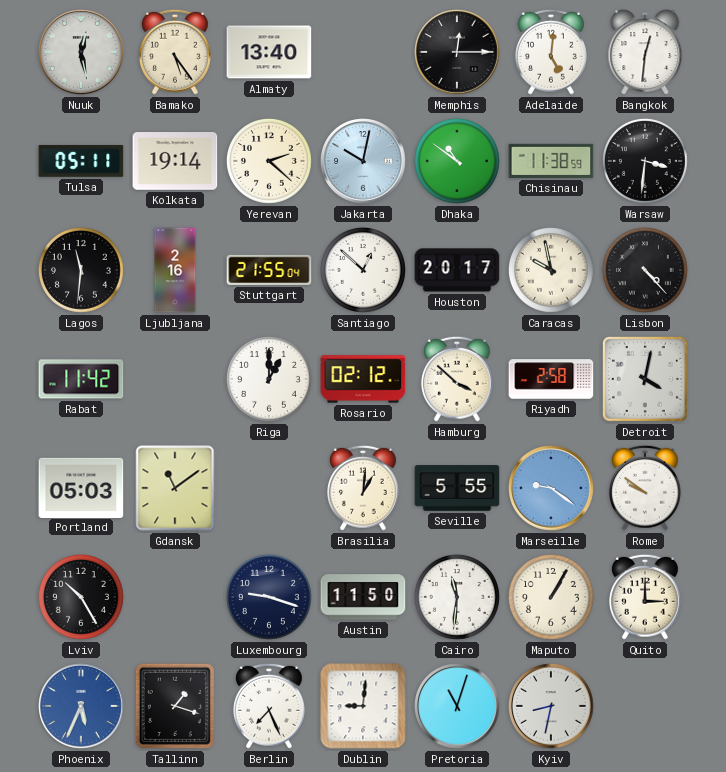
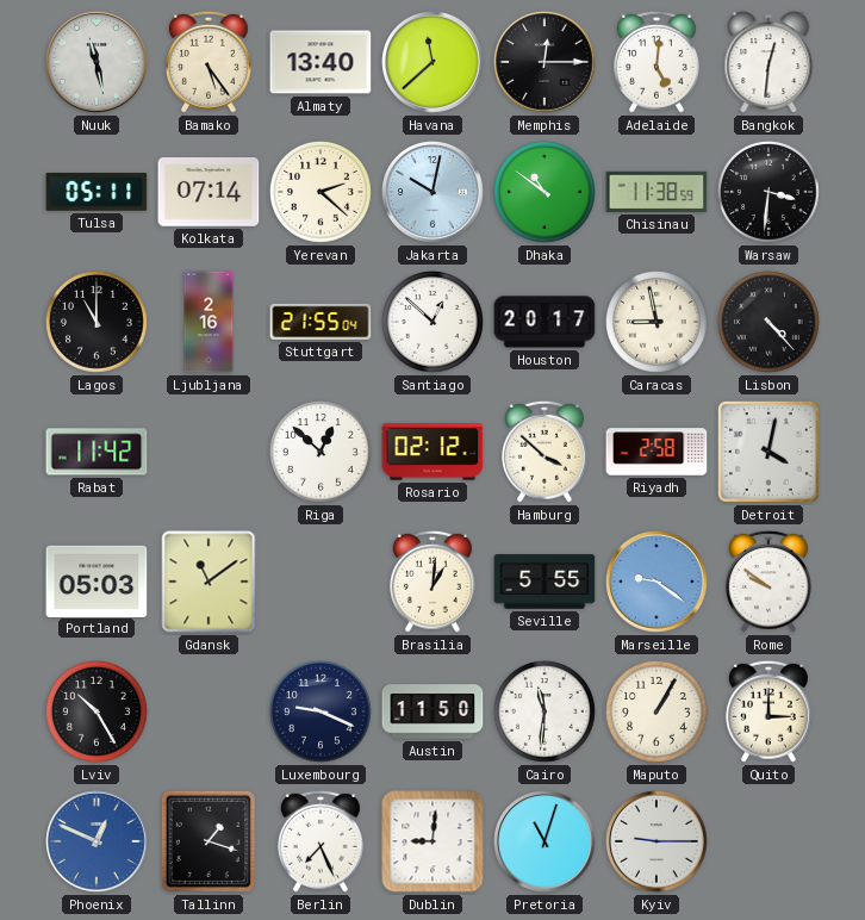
Nuuk: 12:28 -> 11:28
Havana: none -> 11:38
Kolkata: 19:14 -> 07:14
Lagos: 11:31 -> 11:00
Caracas: 9:58 -> 8:58
Riga: 1:00 -> 12:52
Luxembourg: 9:18 -> 9:19
Phoenix: 5:34 -> 12:49
Kyiv: 8:32 -> 9:15
